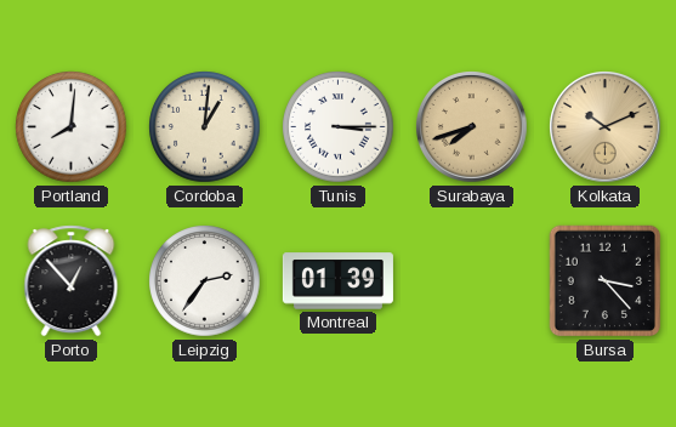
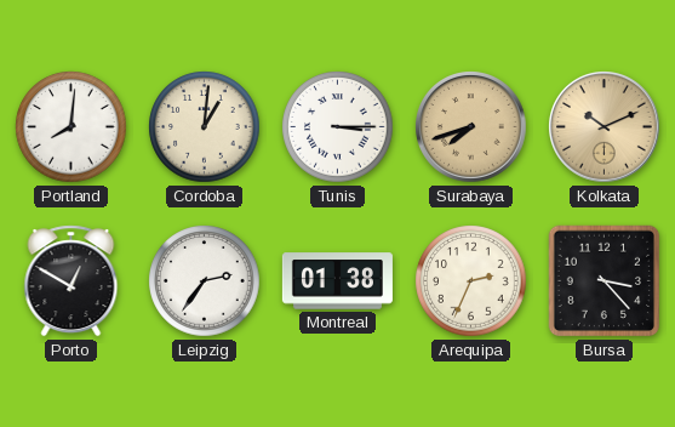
Porto: 12:53 -> 12:50
Montreal: 01:39 -> 01:38
Arequipa: none -> 2:34
